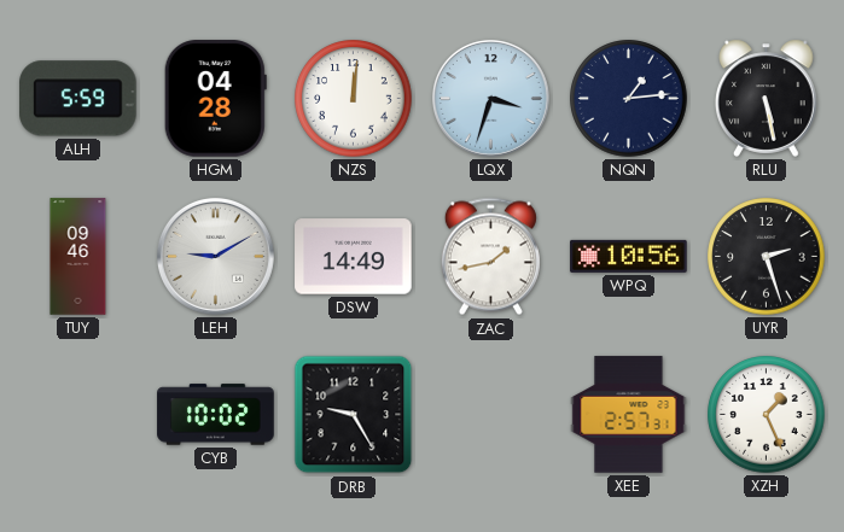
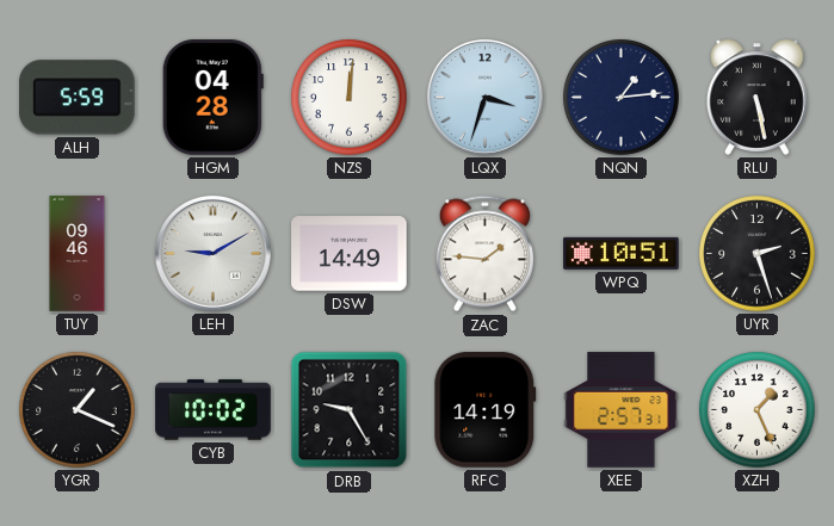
ZAC: 1:43 -> 1:46
WPQ: 10:56 -> 10:51
YGR: none -> 1:19
RFC: none -> 14:19
